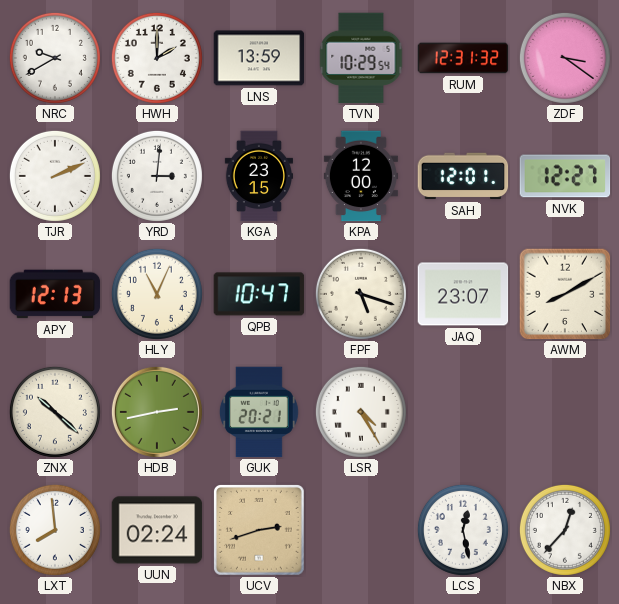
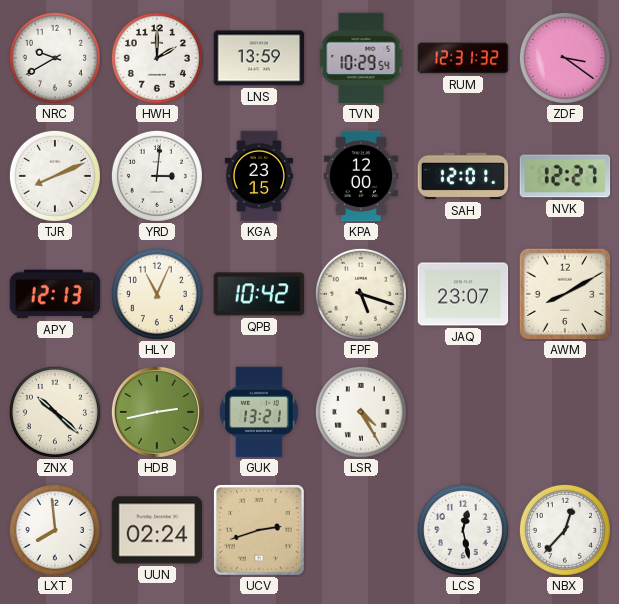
TJR: 2:11 -> 8:11
QPB: 10:47 -> 10:42
GUK: 20:21 -> 13:21
